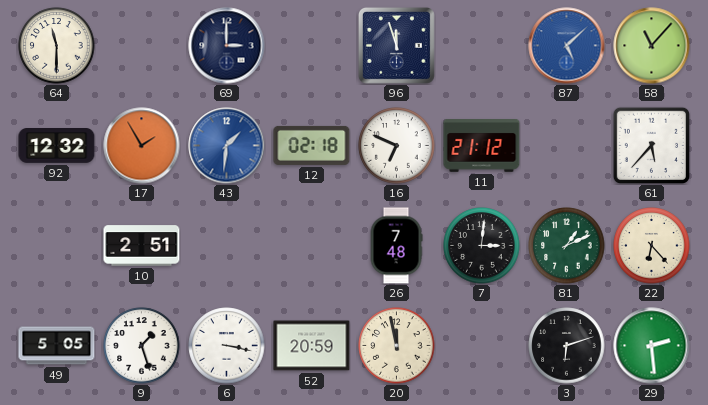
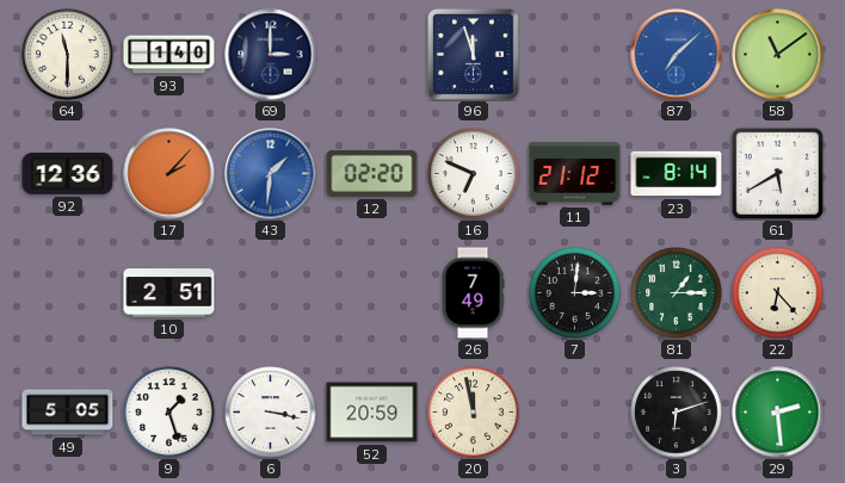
93: none -> 1:40
87: 5:08 -> 7:08
58: 11:07 -> 11:09
92: 12:32 -> 12:36
17: 1:55 -> 2:07
12: 02:18 -> 02:20
23: none -> 8:14
61: 5:37 -> 5:40
26: 7:48 -> 7:49
81: 1:11 -> 1:15
